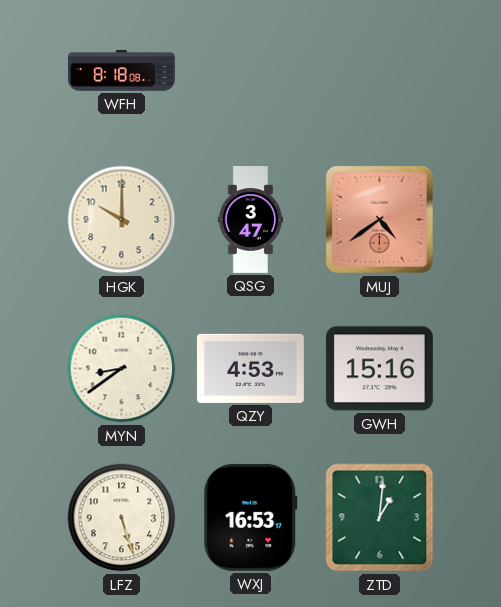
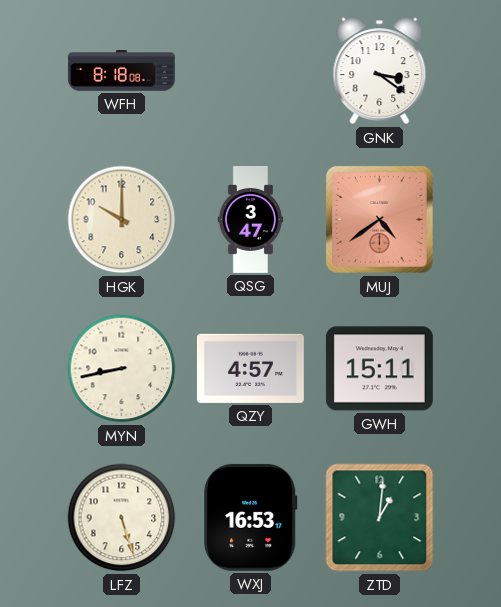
GNK: none -> 3:21
MYN: 8:39 -> 8:43
QZY: 4:53 -> 4:57
GWH: 15:16 -> 15:11
